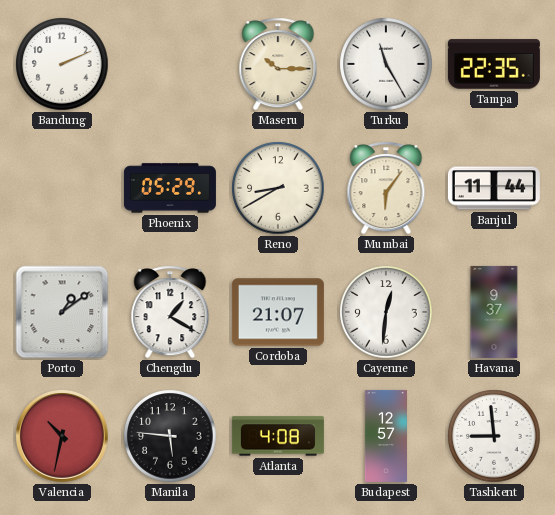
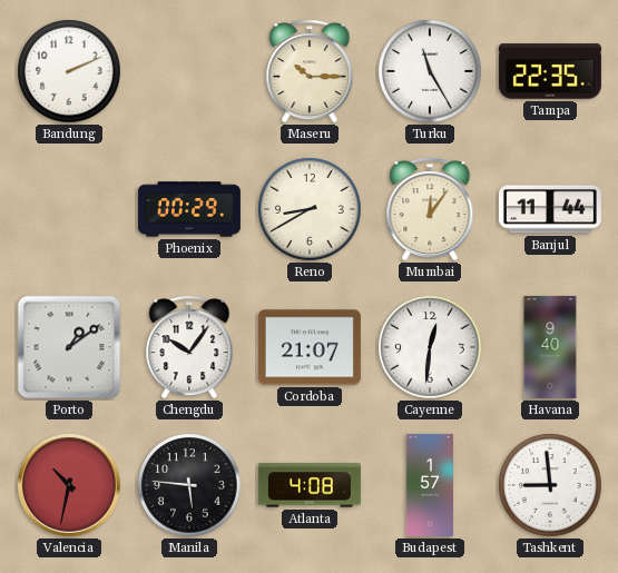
Phoenix: 05:29 -> 00:29
Mumbai: 6:06 -> 12:06
Chengdu: 1:20 -> 10:06
Havana: 9:37 -> 9:40
Budapest: 12:57 -> 1:57
